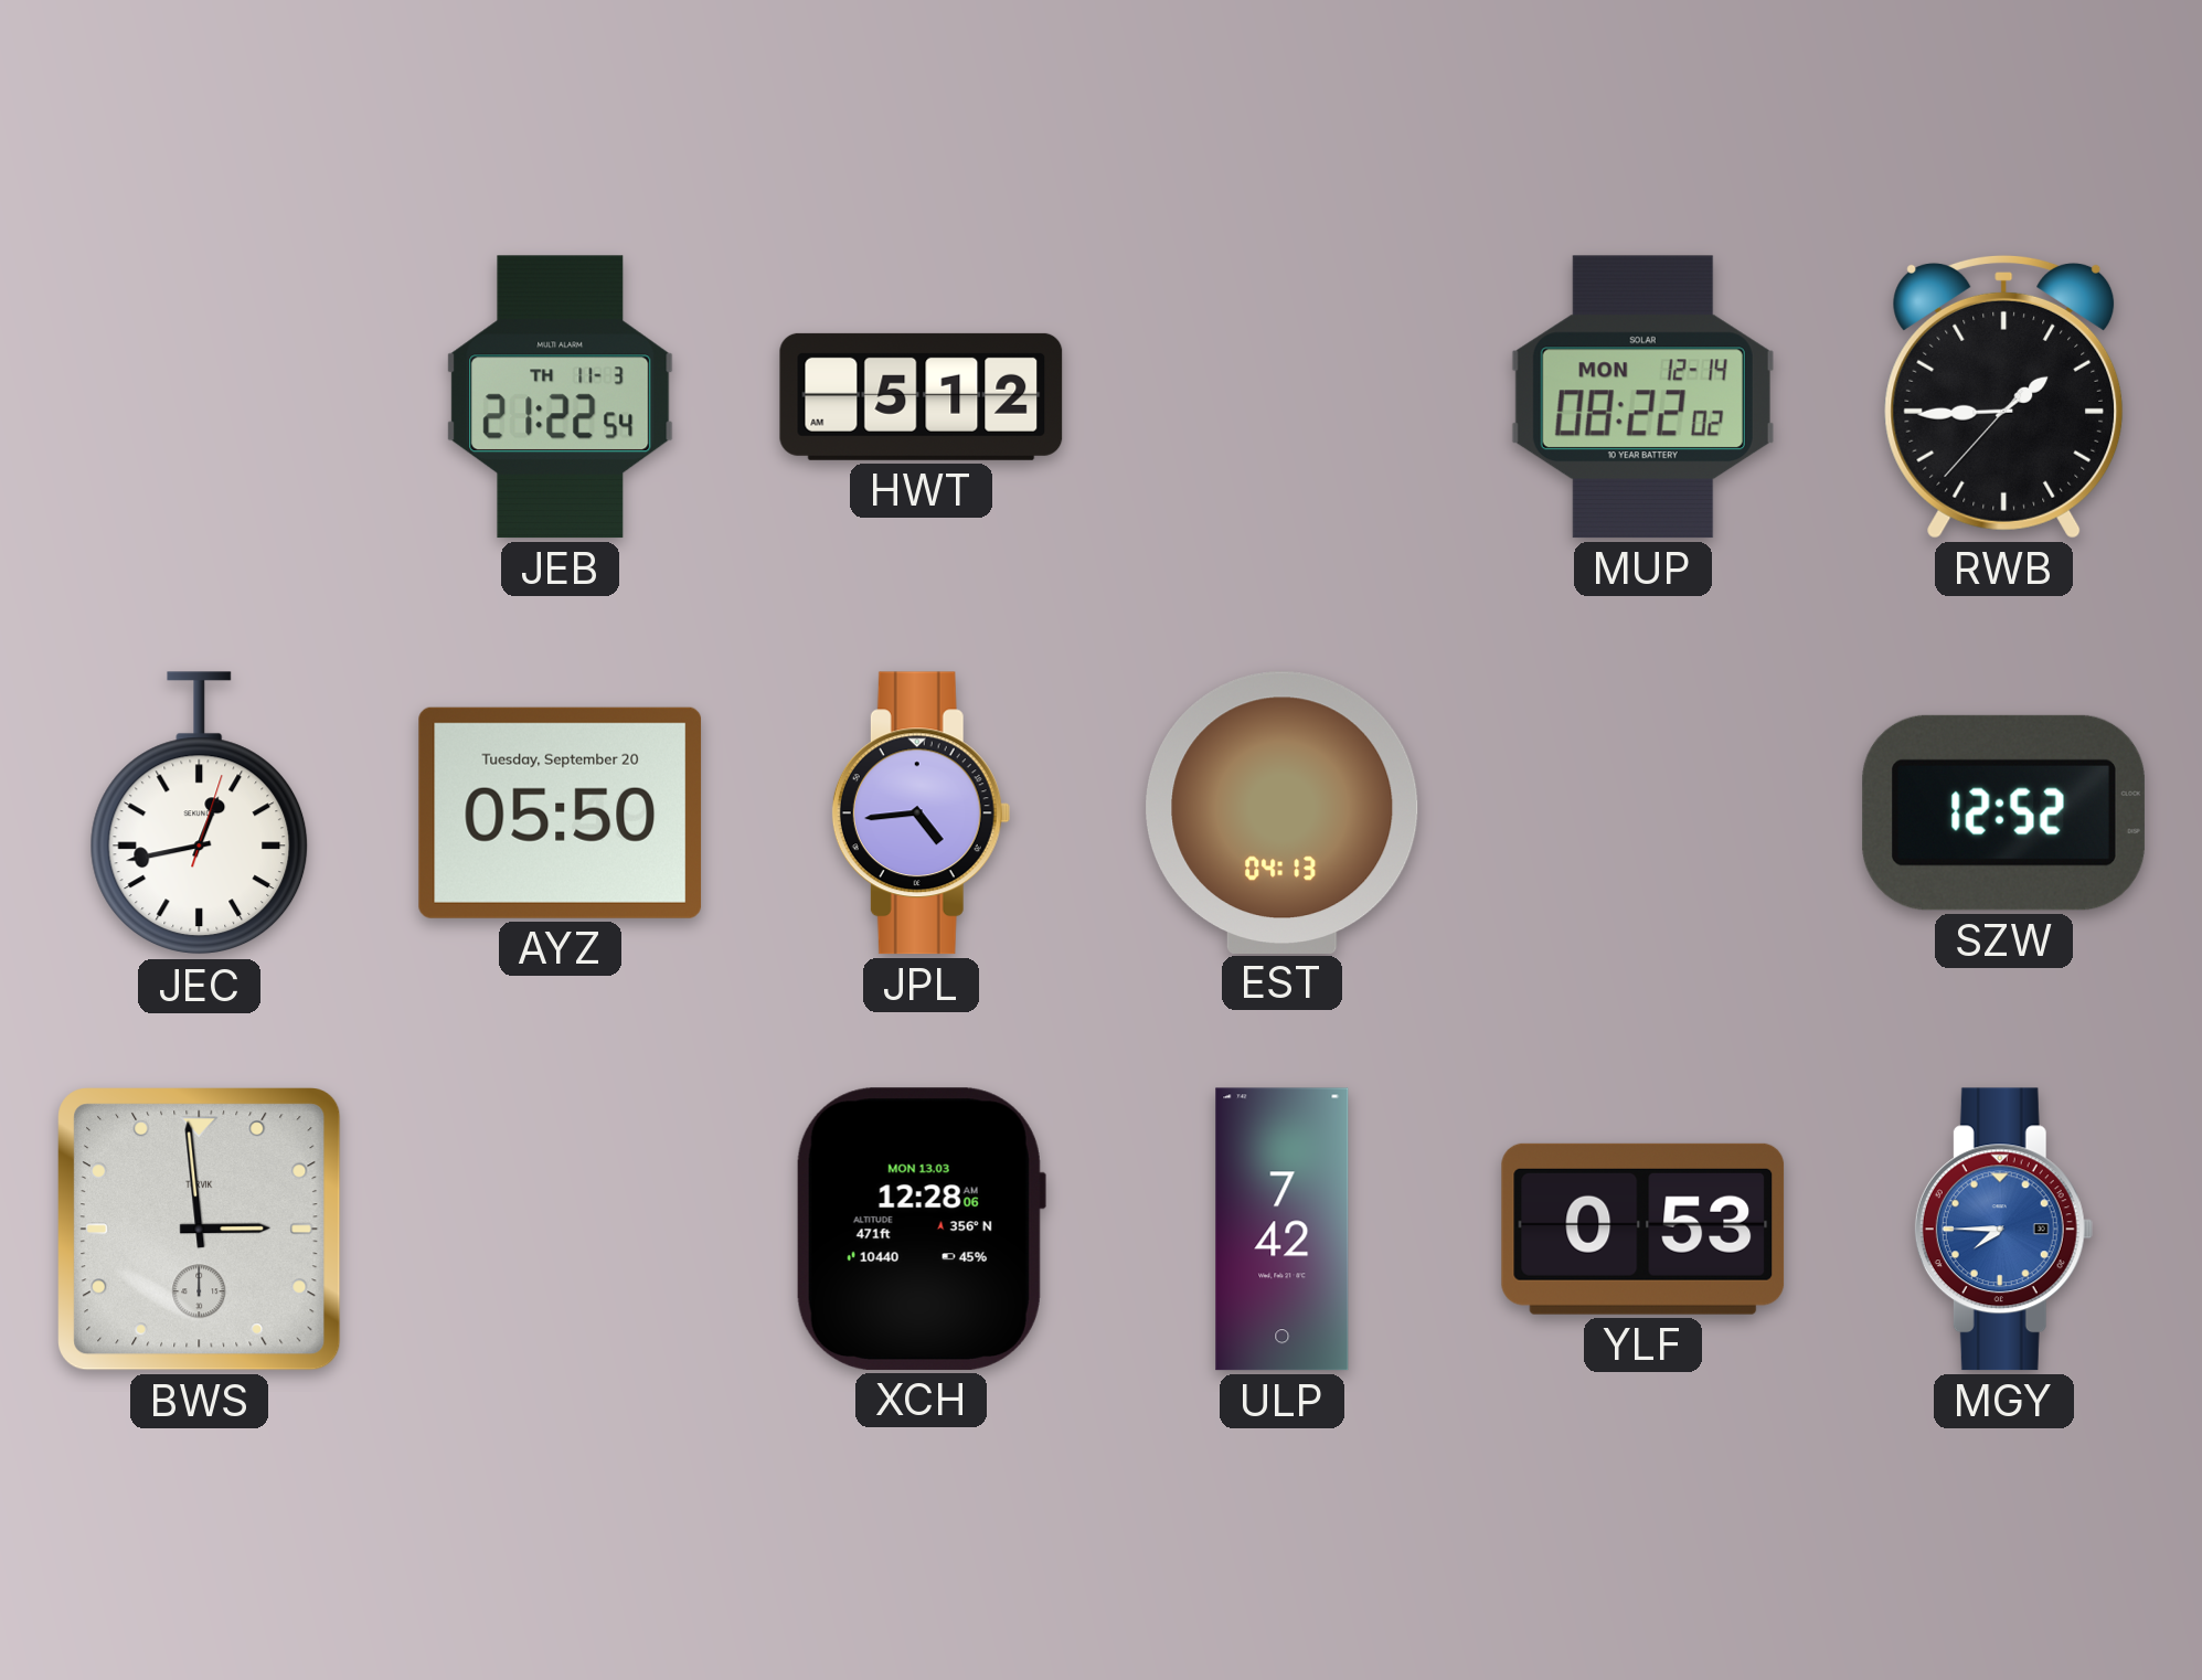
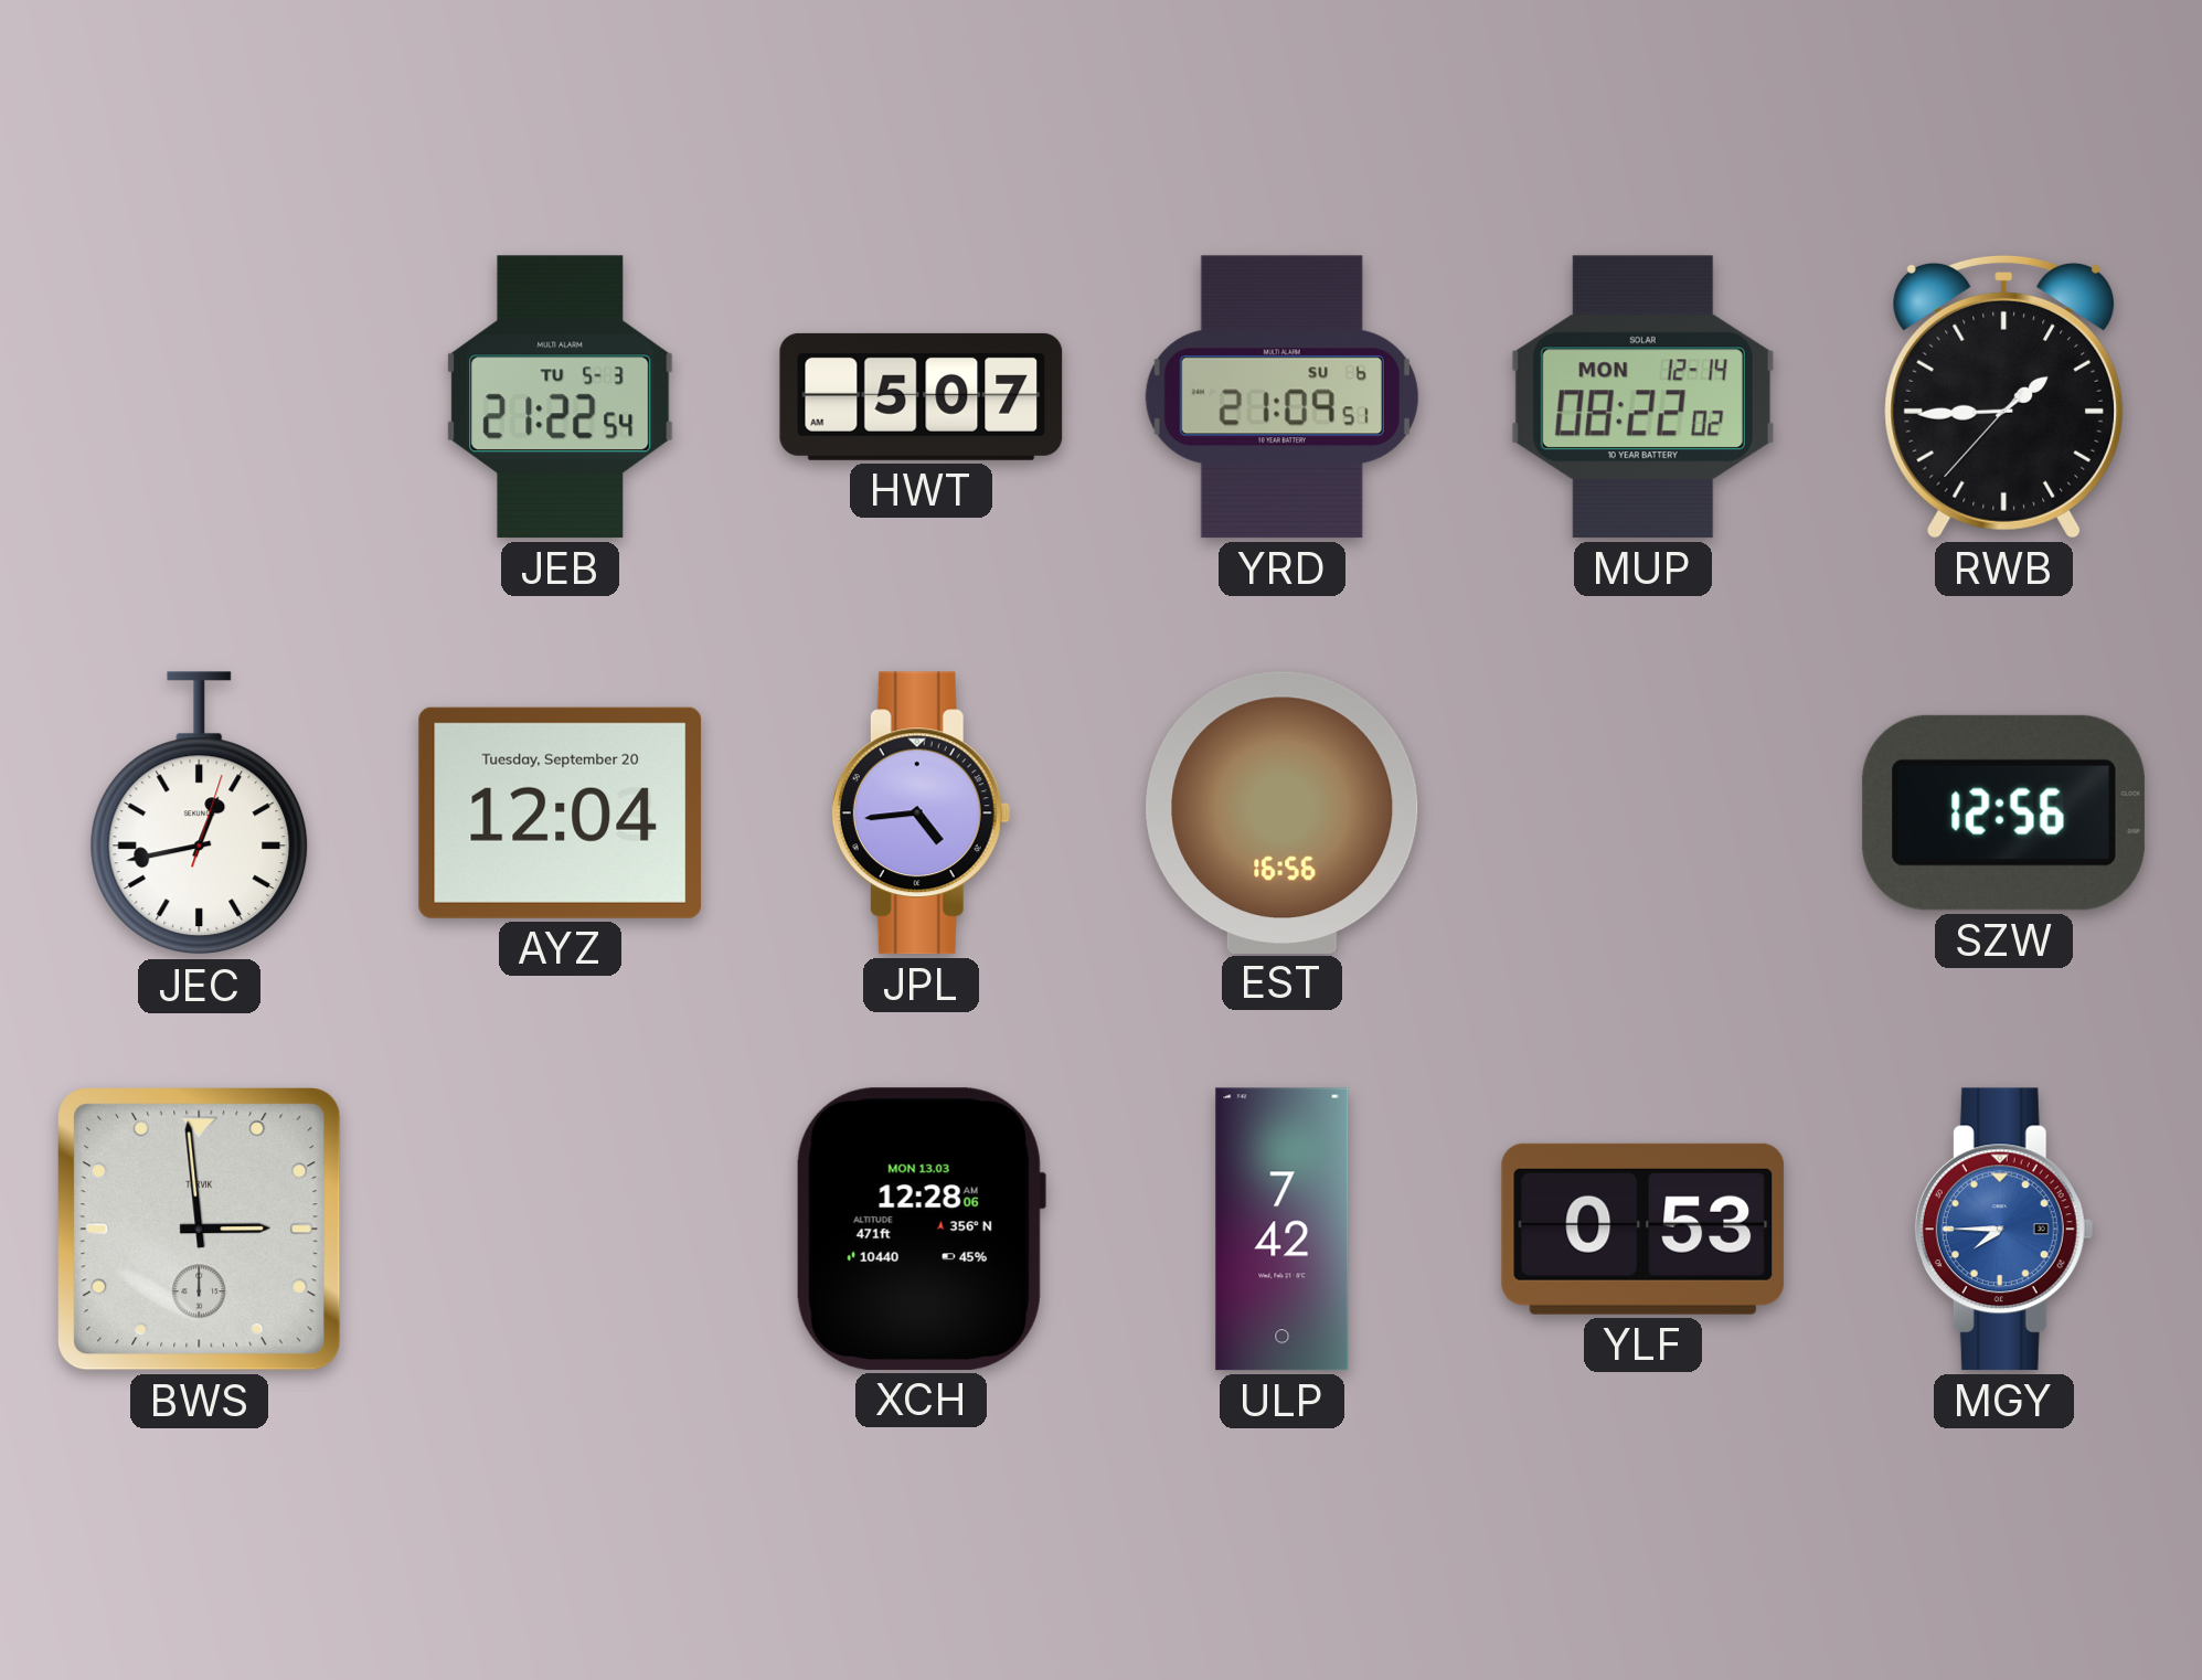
JEB date: TH 11-3 -> TU 5-3
HWT: 5:12 -> 5:07
YRD: none -> 21:09
AYZ: 05:50 -> 12:04
EST: 04:13 -> 16:56
SZW: 12:52 -> 12:56
